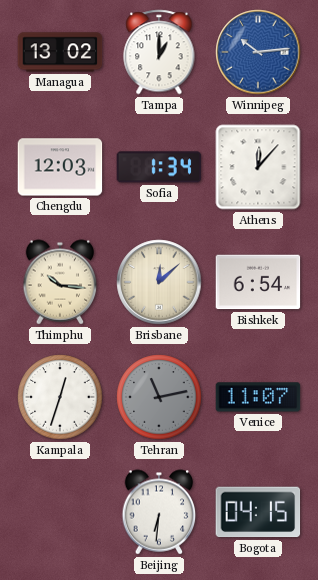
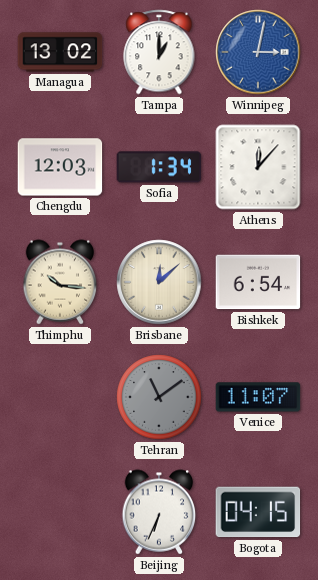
Winnipeg: 10:14 -> 3:02
Kampala: 12:33 -> none
Tehran: 11:13 -> 11:09
Beijing: 6:31 -> 6:34
